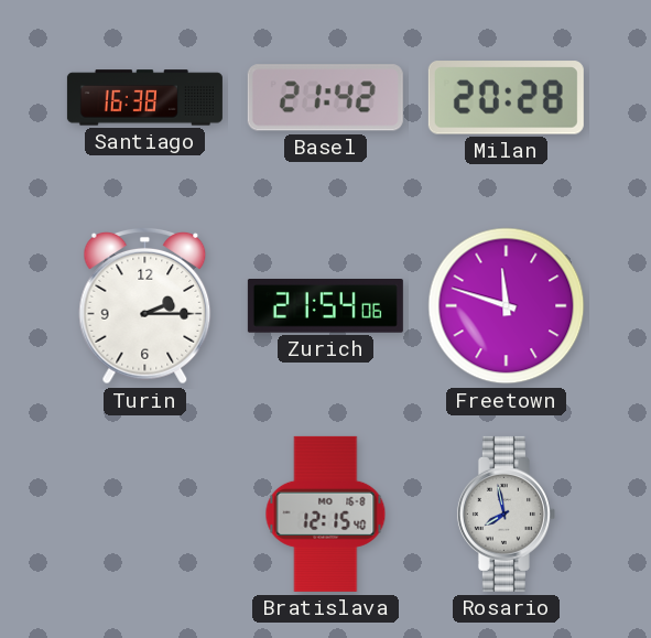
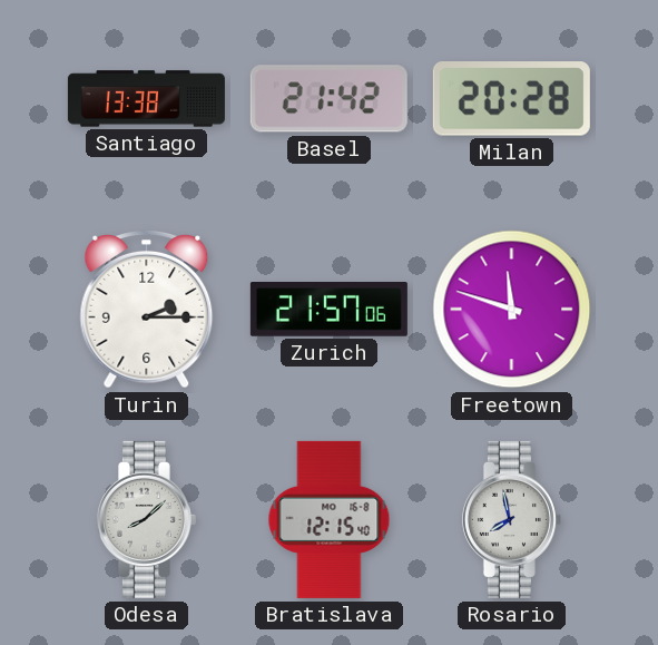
Santiago: 16:38 -> 13:38
Zurich: 21:54 -> 21:57
Odesa: none -> 8:08
